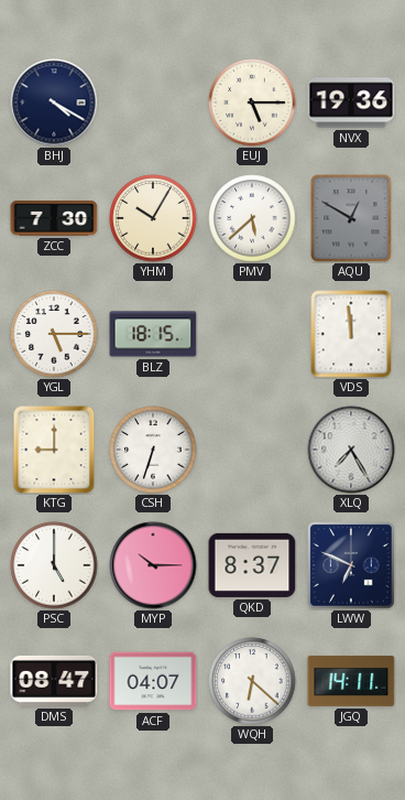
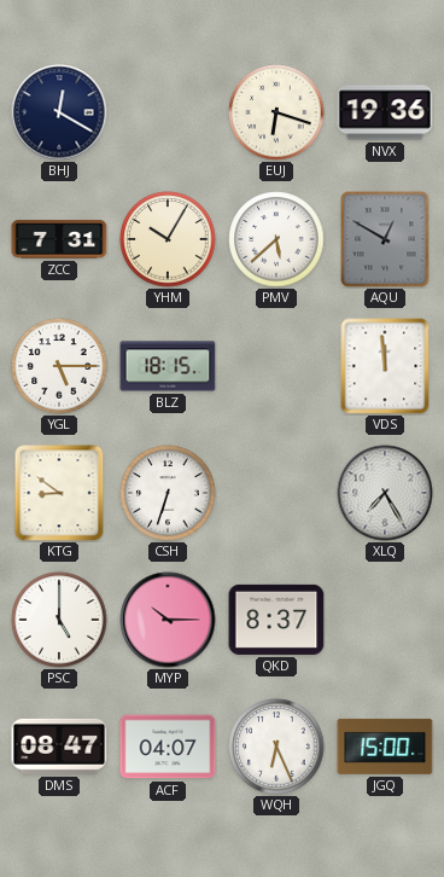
BHJ: 4:20 -> 12:20
EUJ: 5:15 -> 6:18
ZCC: 7:30 -> 7:31
KTG: 9:00 -> 8:51
LWW: 6:49 -> none
WQH: 6:22 -> 6:26
JGQ: 14:11 -> 15:00
